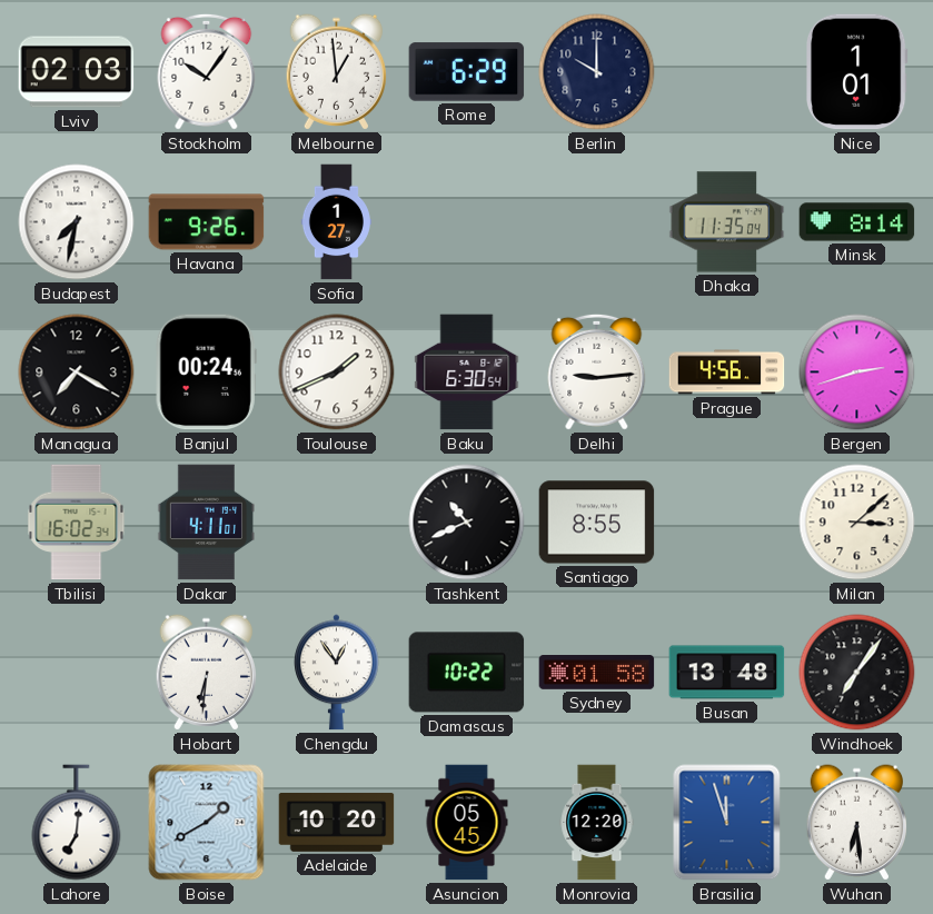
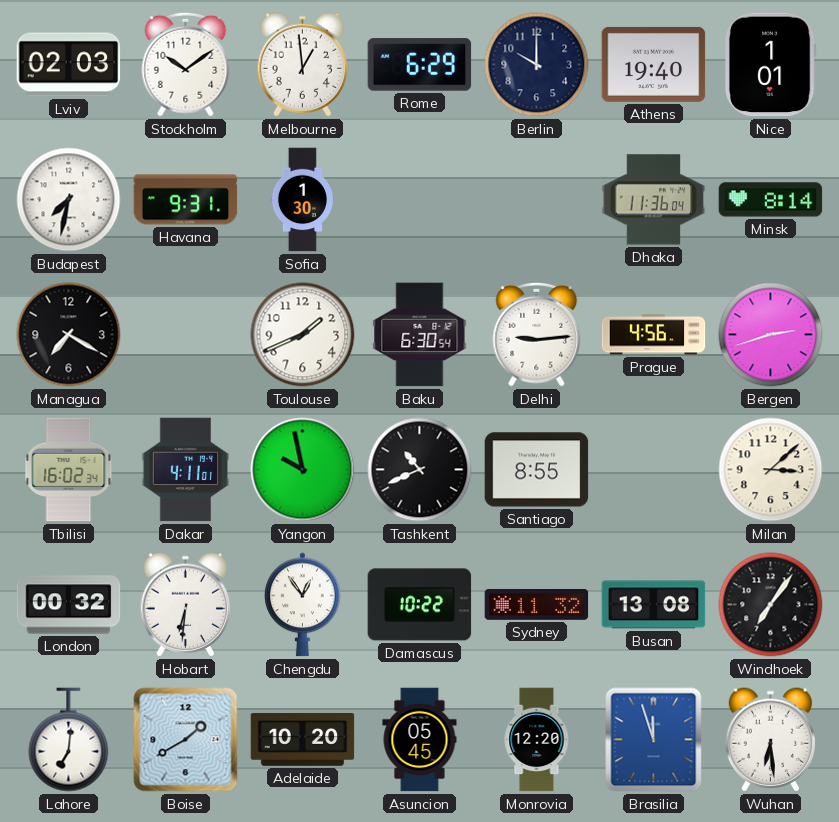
Stockholm: 10:06 -> 10:09
Athens: none -> 19:40
Havana: 9:26 -> 9:31
Sofia: 1:27 -> 1:30
Dhaka: 11:35 -> 11:36
Banjul: 00:24 -> none
Yangon: none -> 9:58
London: none -> 00:32
Sydney: 01:58 -> 11:32
Busan: 13:48 -> 13:08
